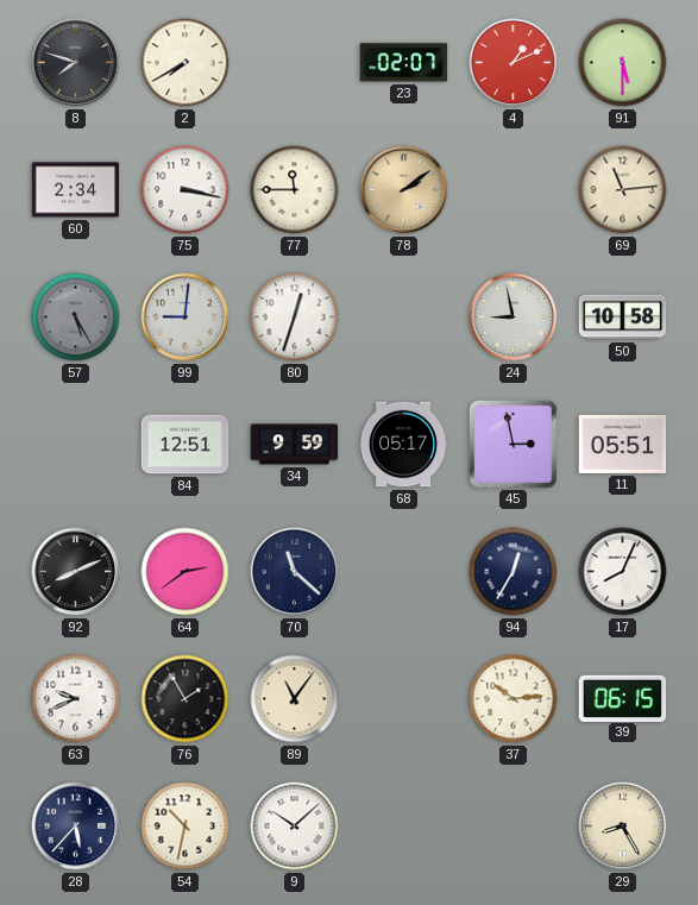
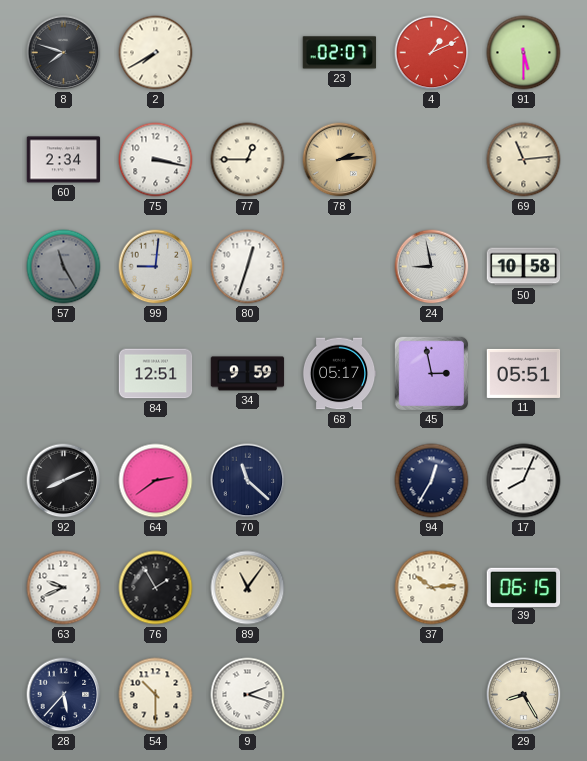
77: 11:45 -> 12:45
78: 2:09 -> 2:14
57: 5:25 -> 11:25
54: 10:32 -> 10:30
9: 10:08 -> 2:18
